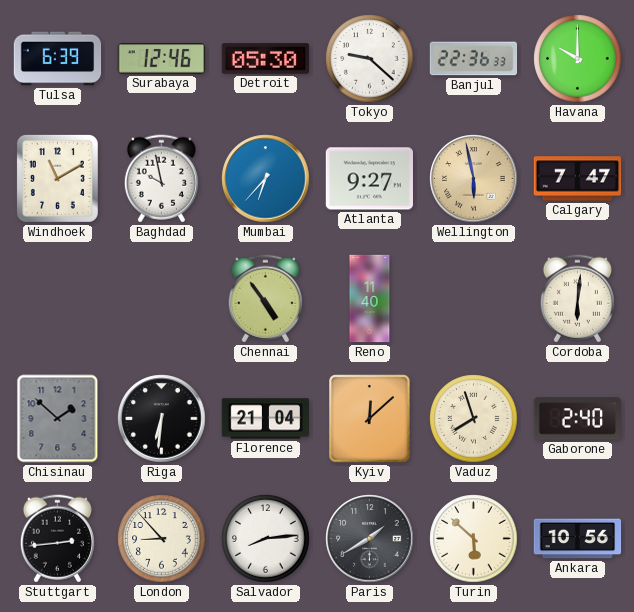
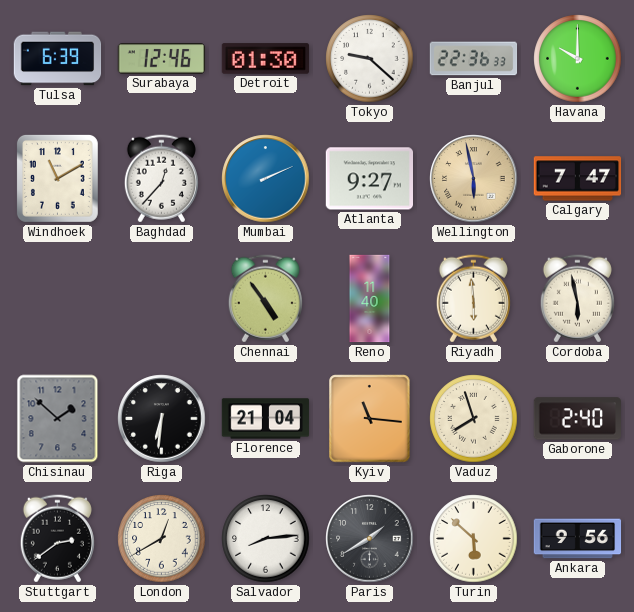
Detroit: 05:30 -> 01:30
Baghdad: 9:58 -> 12:37
Mumbai: 6:37 -> 2:11
Riyadh: none -> 5:59
Cordoba: 6:01 -> 5:58
Kyiv: 12:08 -> 11:16
Stuttgart: 2:44 -> 2:39
London: 8:53 -> 12:40
Ankara: 10:56 -> 9:56
